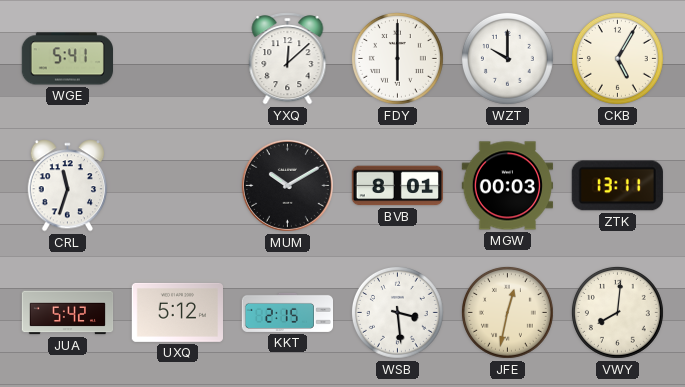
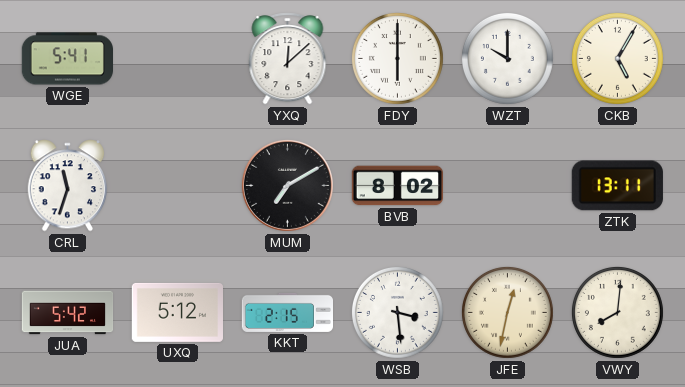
MUM: 10:10 -> 7:10
BVB: 8:01 -> 8:02
MGW: 00:03 -> none
